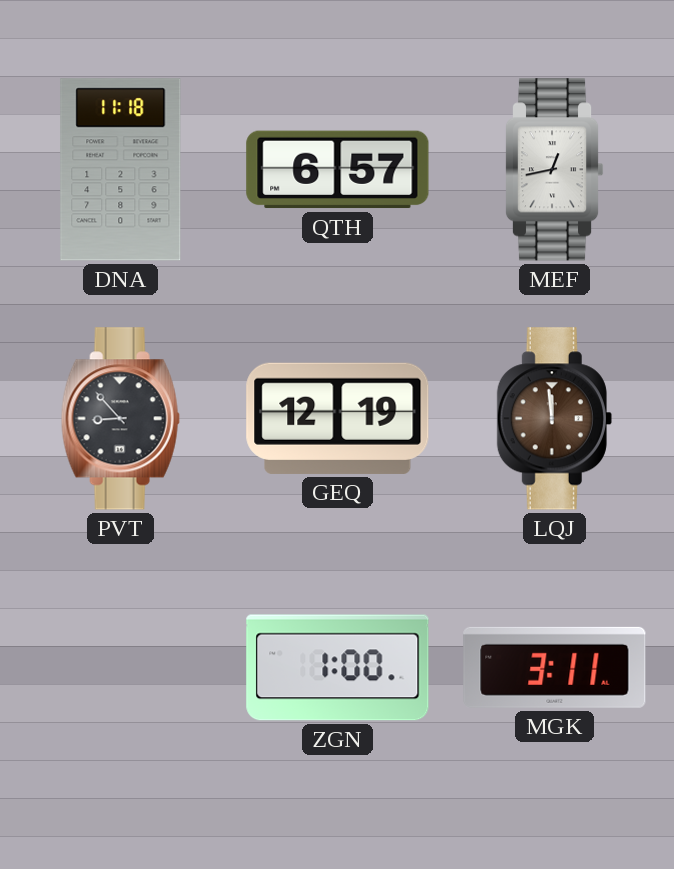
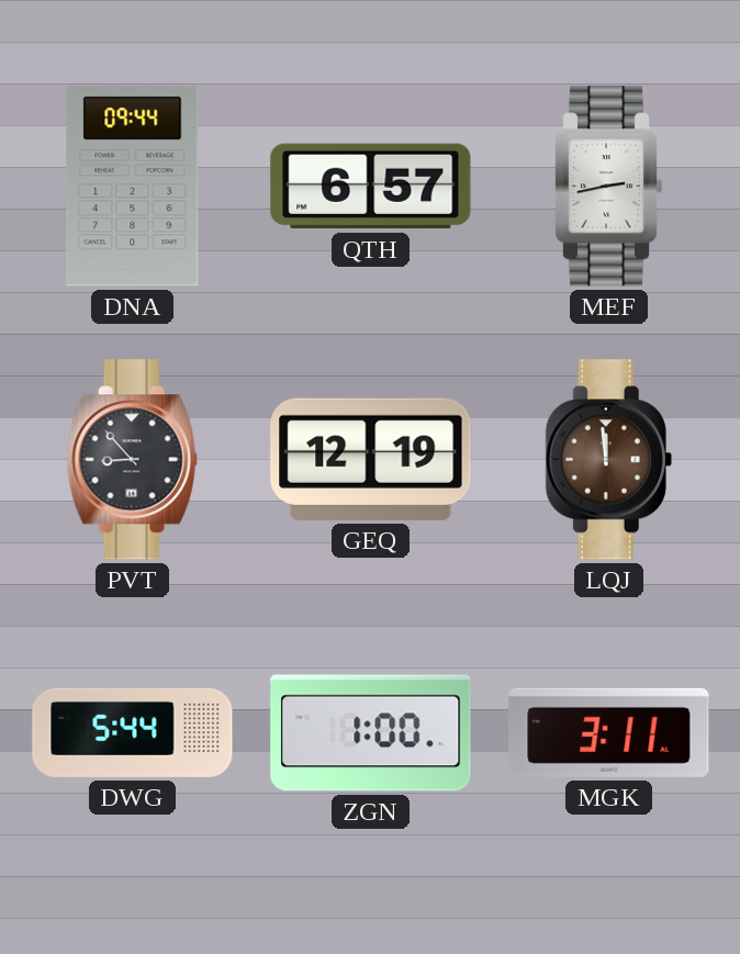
DNA: 11:18 -> 09:44
MEF: 12:43 -> 2:43
DWG: none -> 5:44
